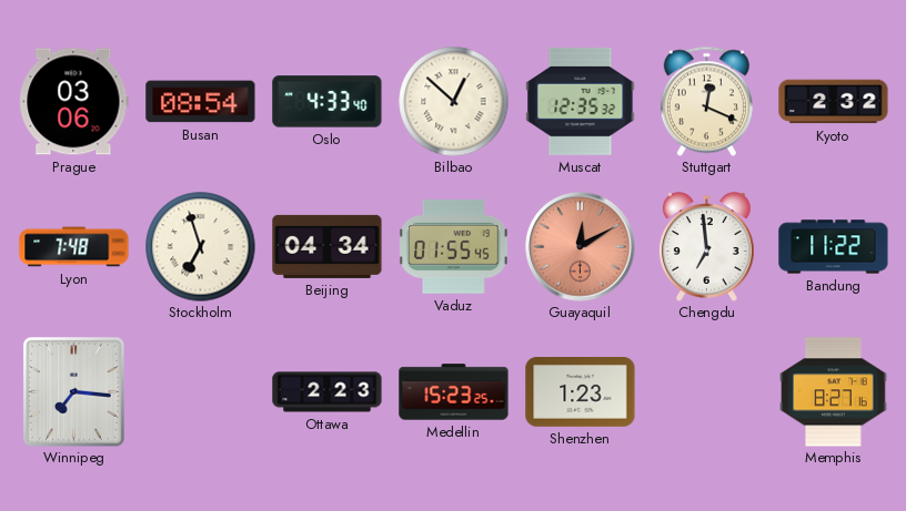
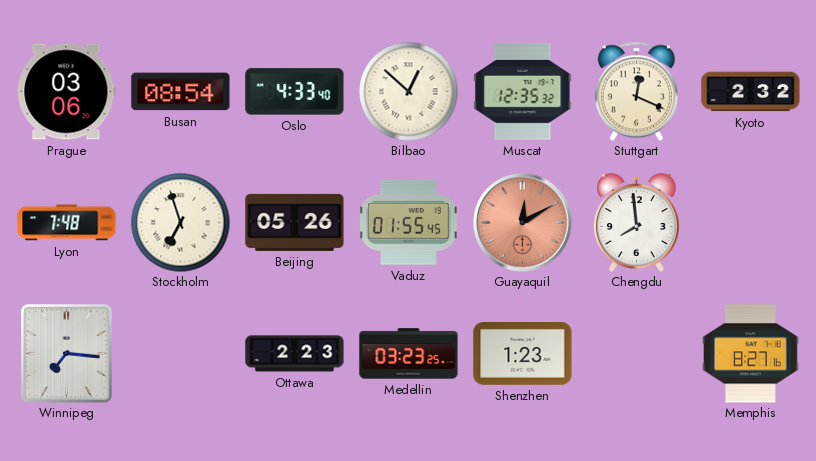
Beijing: 04:34 -> 05:26
Chengdu: 6:59 -> 7:59
Bandung: 11:22 -> none
Medellin: 15:23 -> 03:23
